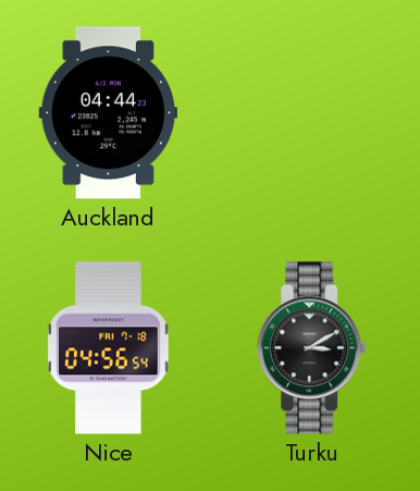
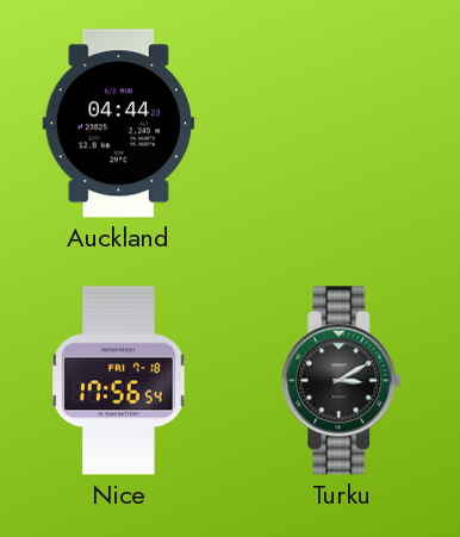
Nice: 04:56 -> 17:56
